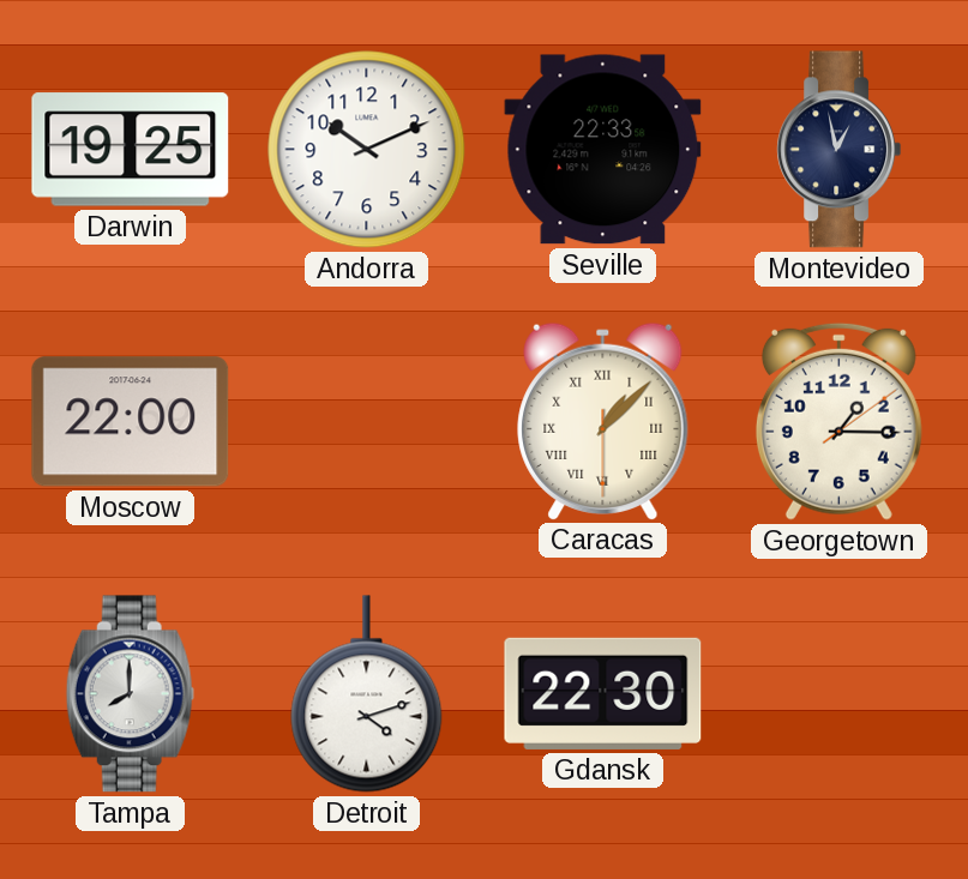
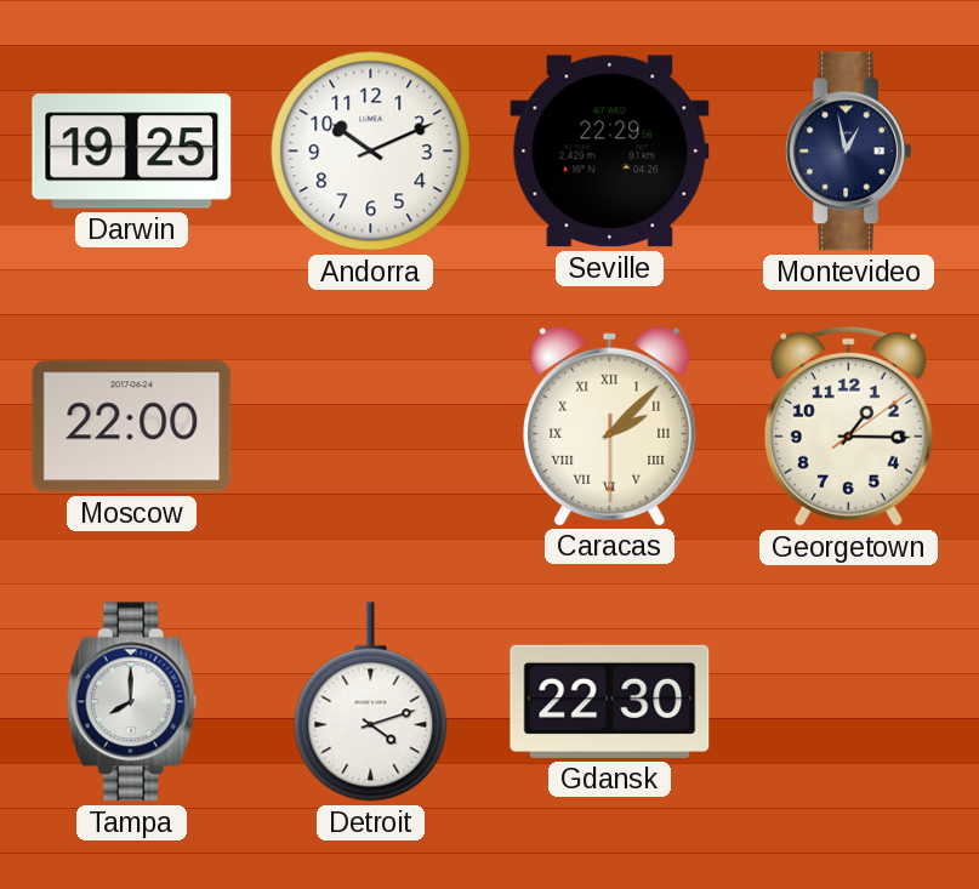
Seville: 22:33 -> 22:29
Caracas: 1:07 -> 2:07
